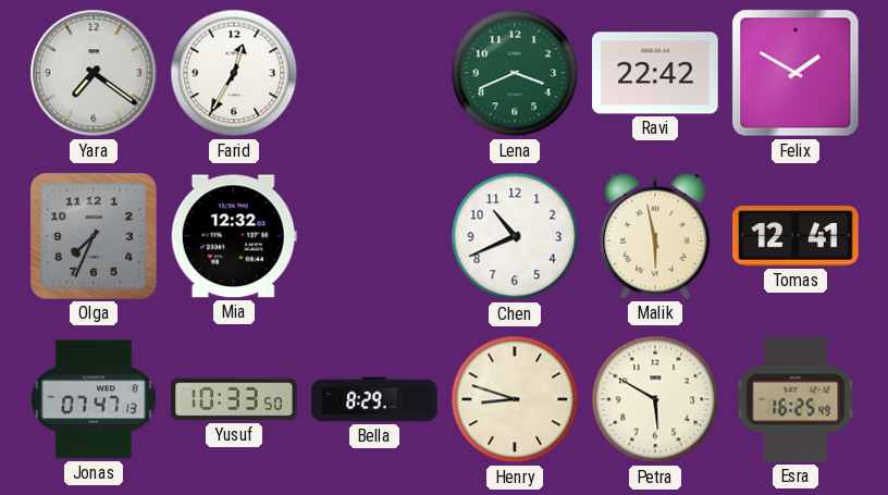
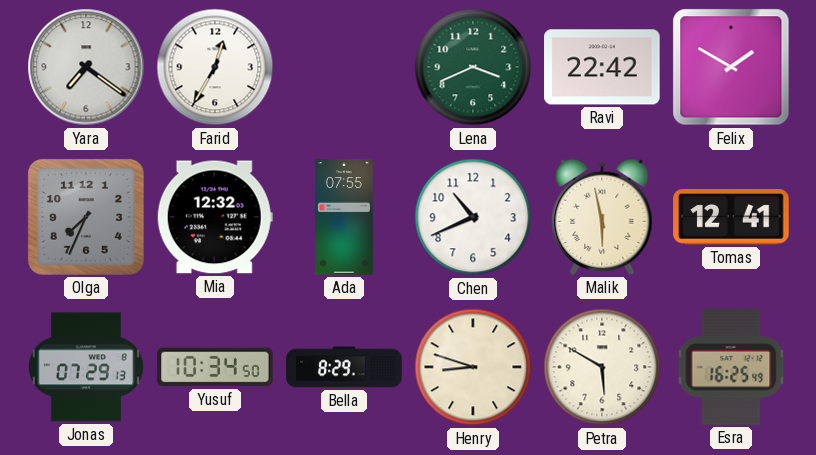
Ada: none -> 07:55
Jonas: 07:47 -> 07:29
Yusuf: 10:33 -> 10:34
